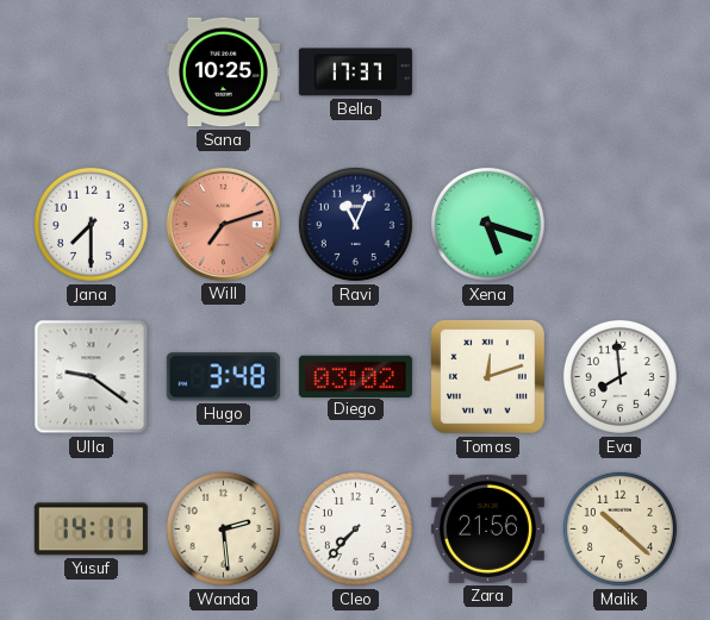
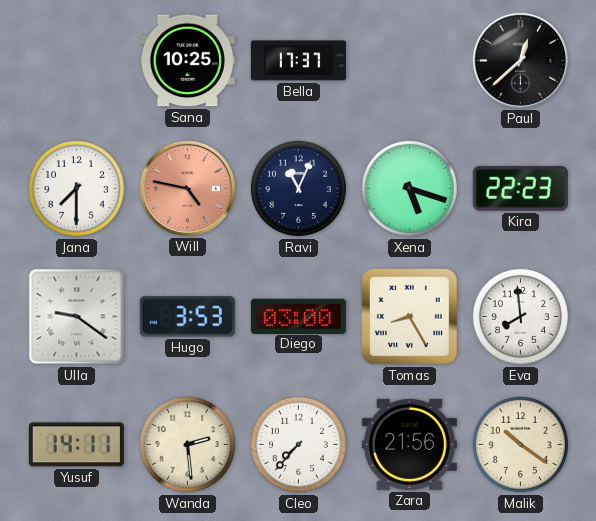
Paul: none -> 12:38
Will: 7:12 -> 4:47
Kira: none -> 22:23
Hugo: 3:48 -> 3:53
Diego: 03:02 -> 03:00
Tomas: 12:12 -> 8:25
Malik: 10:22 -> 10:21
